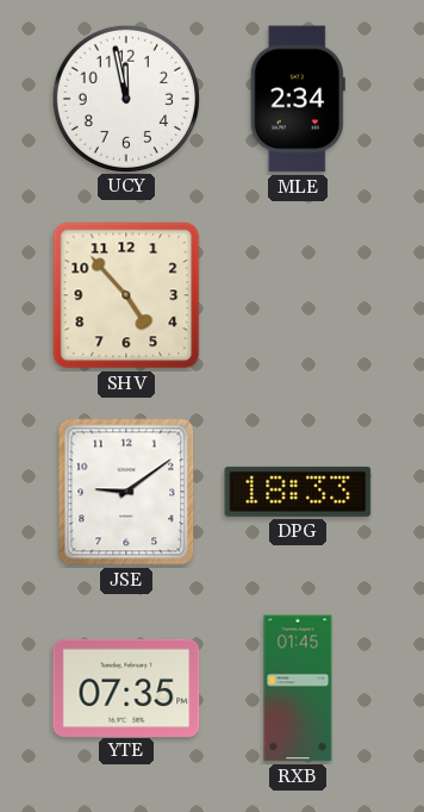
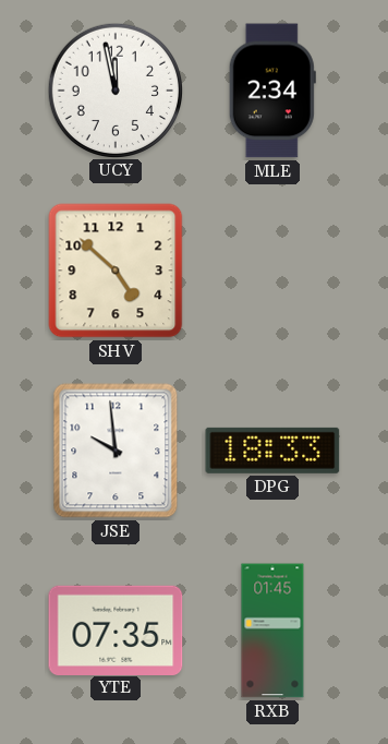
SHV: 4:53 -> 4:52
JSE: 9:09 -> 9:59
